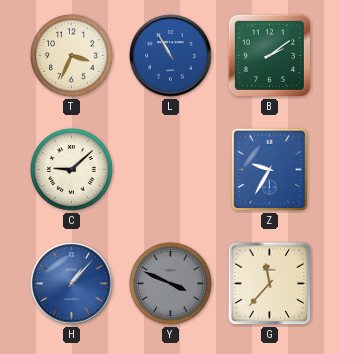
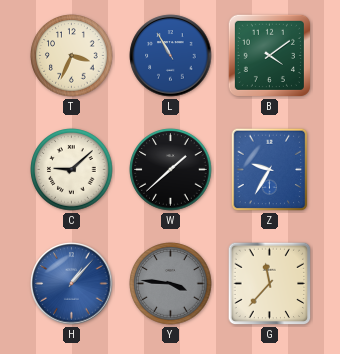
B: 2:09 -> 4:09
W: none -> 1:38
Y: 3:49 -> 3:46
